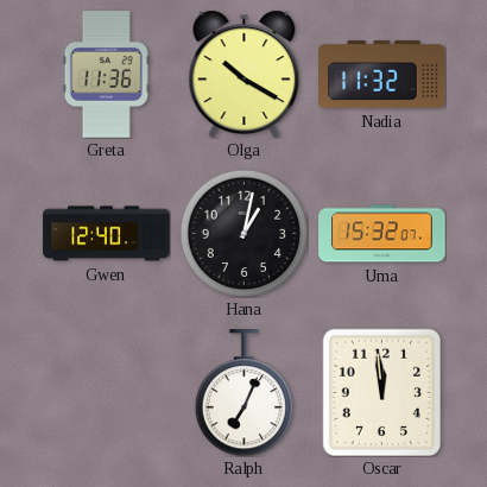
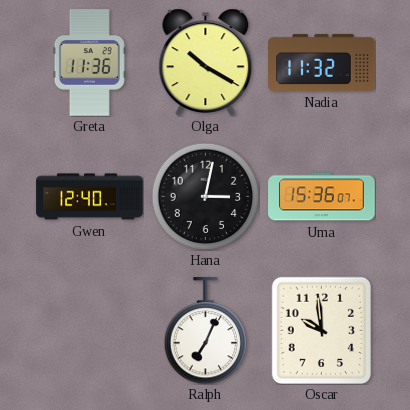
Hana: 1:02 -> 3:02
Uma: 15:32 -> 15:36
Oscar: 11:59 -> 9:59
